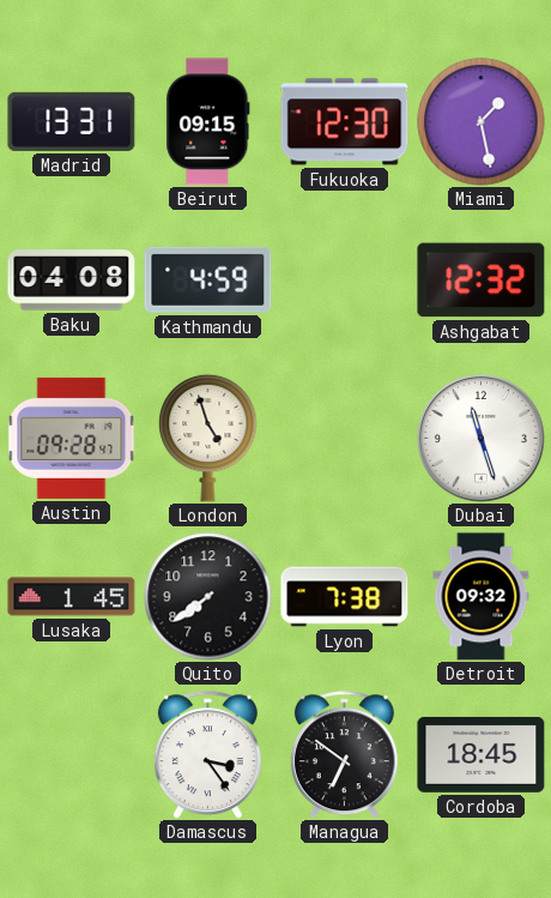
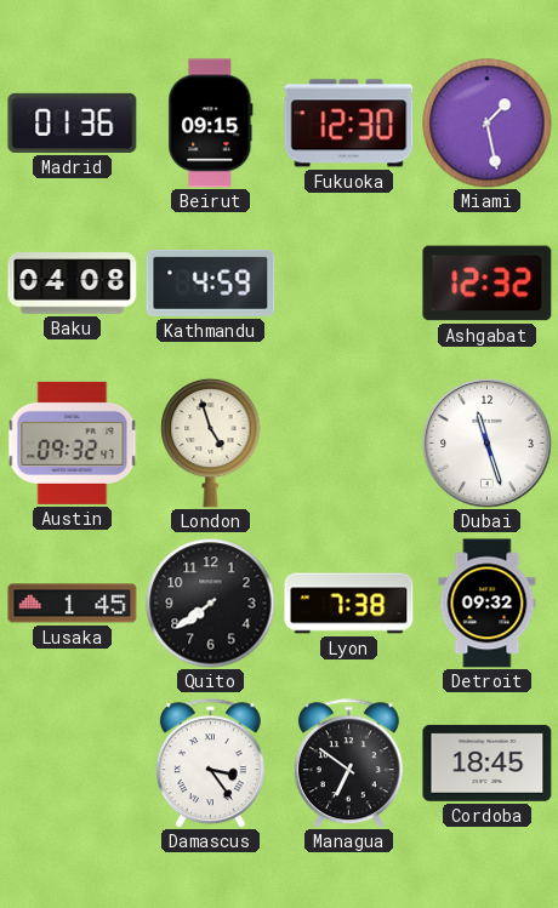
Madrid: 13:31 -> 01:36
Austin: 09:28 -> 09:32
